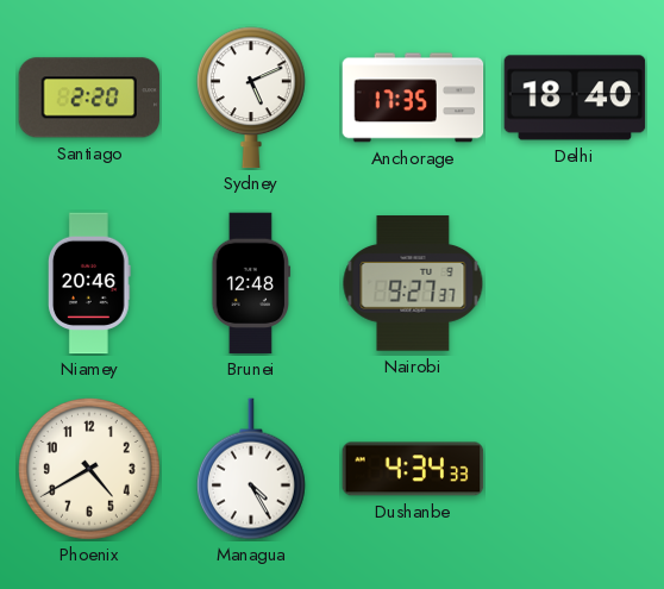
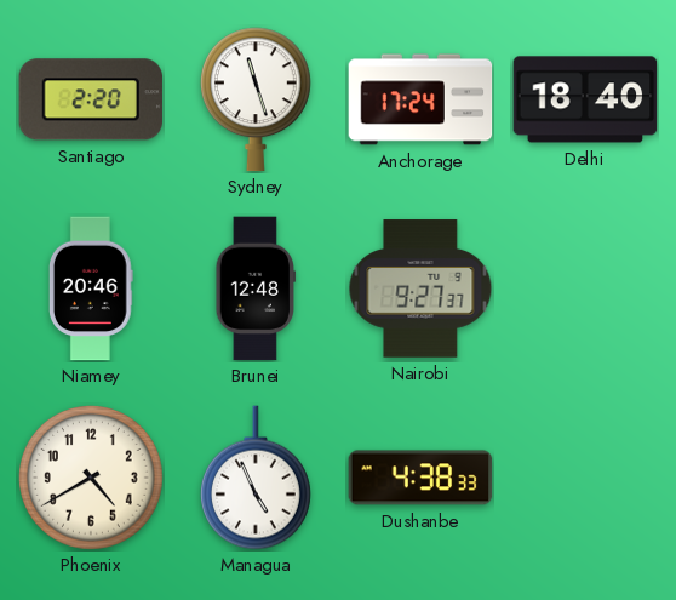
Sydney: 5:11 -> 11:27
Anchorage: 17:35 -> 17:24
Managua: 4:25 -> 4:56
Dushanbe: 4:34 -> 4:38
